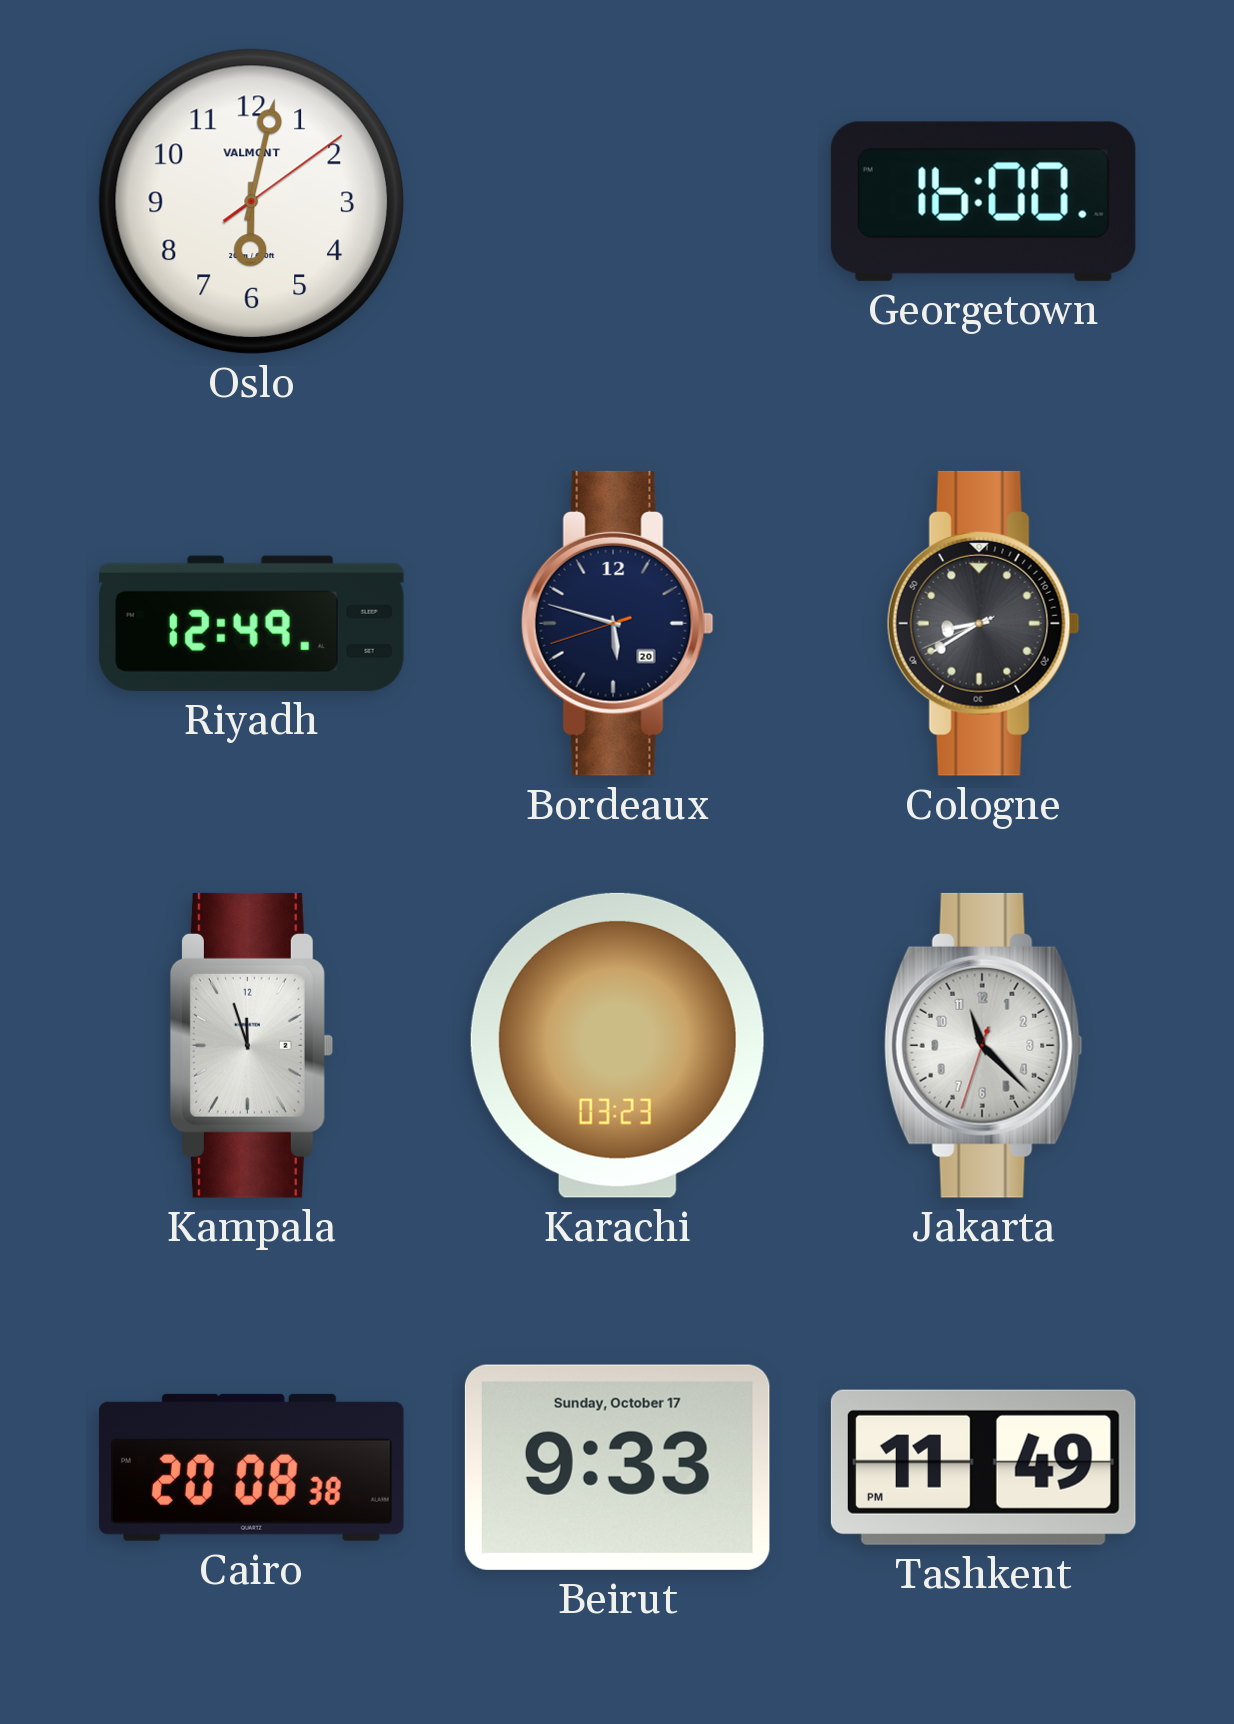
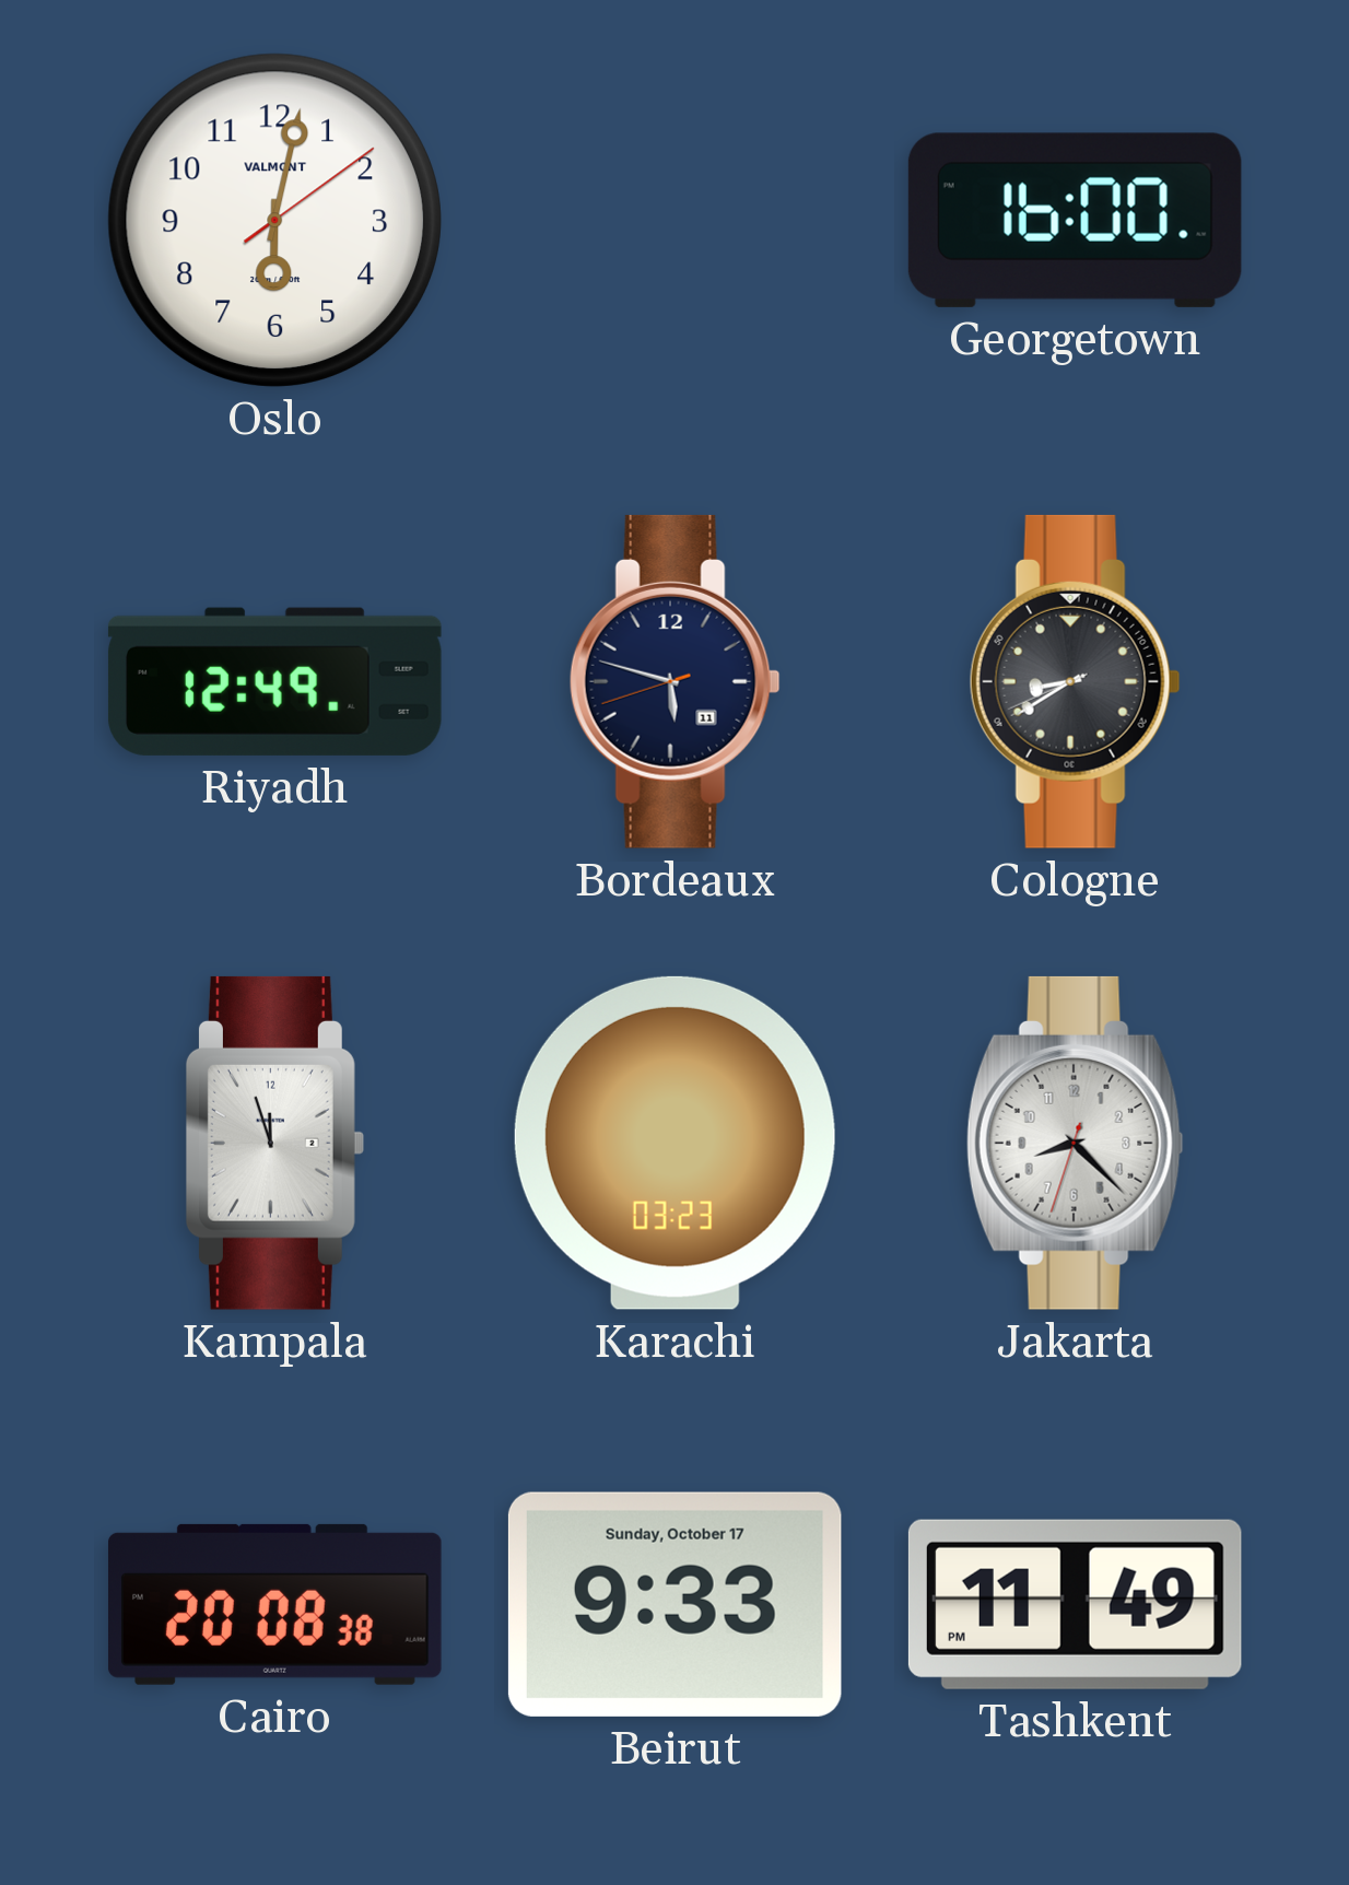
Bordeaux date: 20 -> 11
Jakarta: 11:22 -> 8:22
